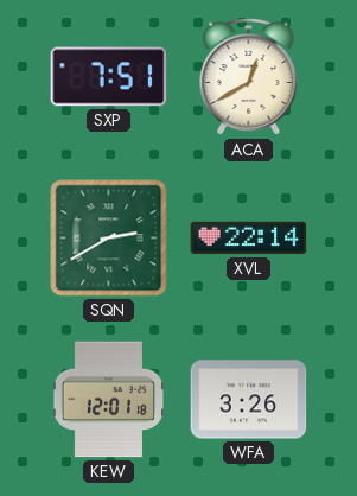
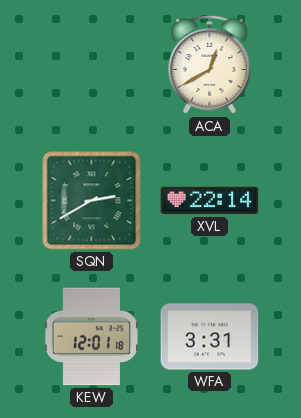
SXP: 7:51 -> none
WFA: 3:26 -> 3:31
